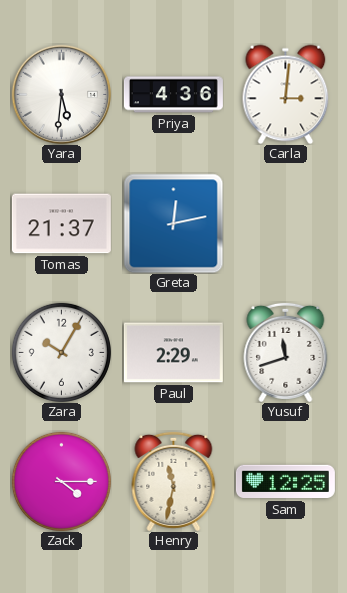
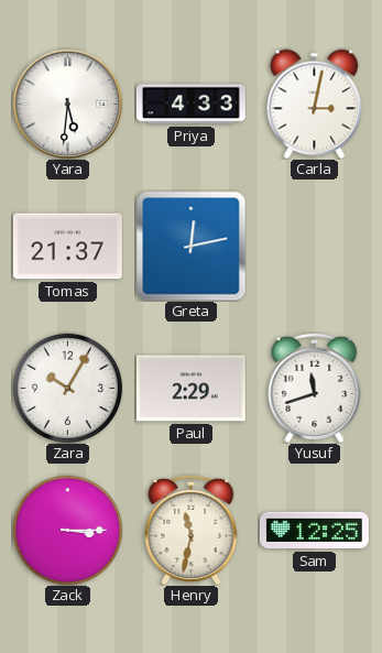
Priya: 4:36 -> 4:33
Carla: 3:01 -> 3:02
Zack: 4:15 -> 3:15
